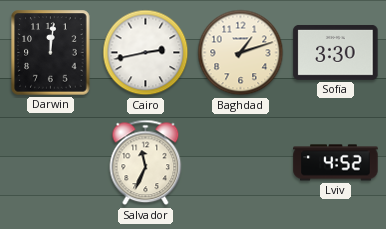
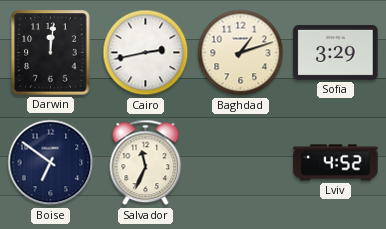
Sofia: 3:30 -> 3:29
Boise: none -> 6:51
